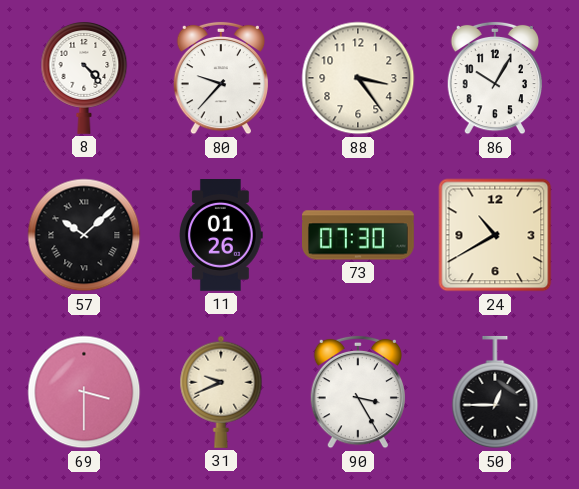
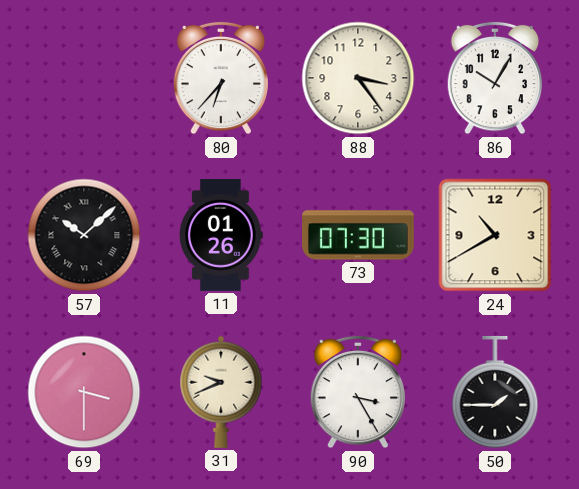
8: 4:23 -> none
80: 9:37 -> 6:37
50: 12:45 -> 1:45
